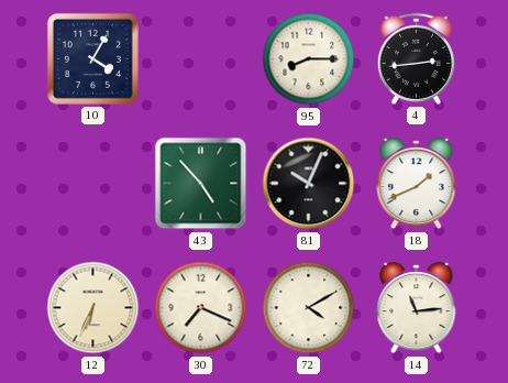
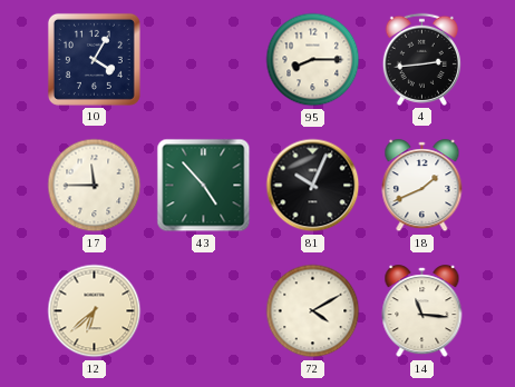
17: none -> 11:45
12: 6:34 -> 6:38
30: 7:19 -> none
14: 11:14 -> 11:16
